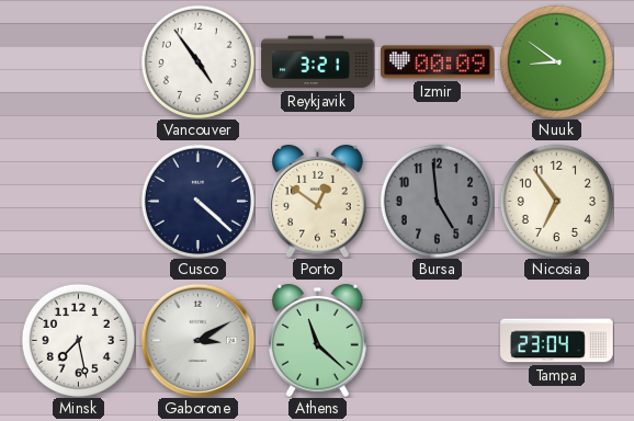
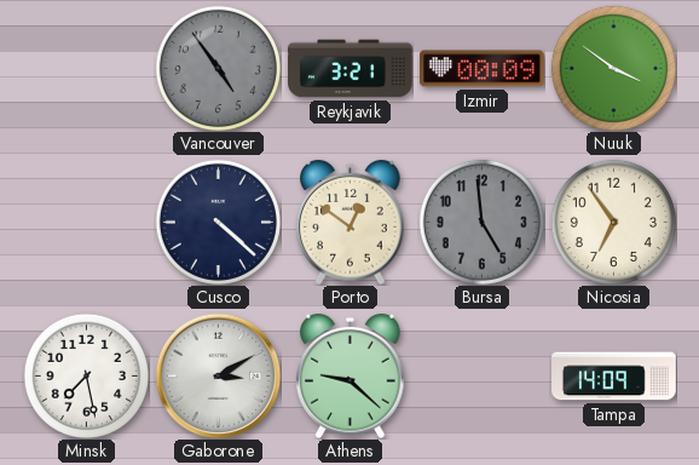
Vancouver dial: white -> grey
Nuuk: 8:51 -> 3:51
Athens: 11:22 -> 9:22
Tampa: 23:04 -> 14:09
